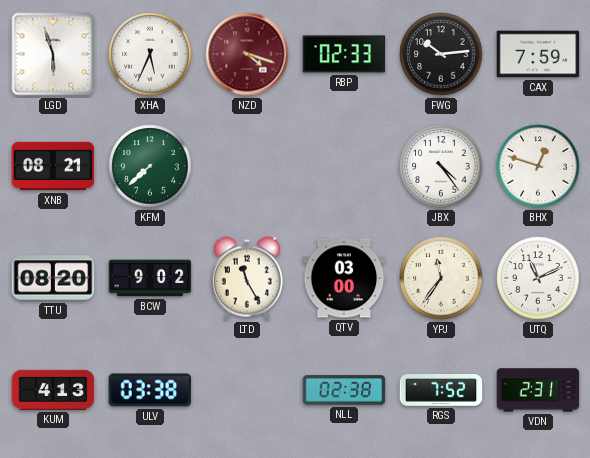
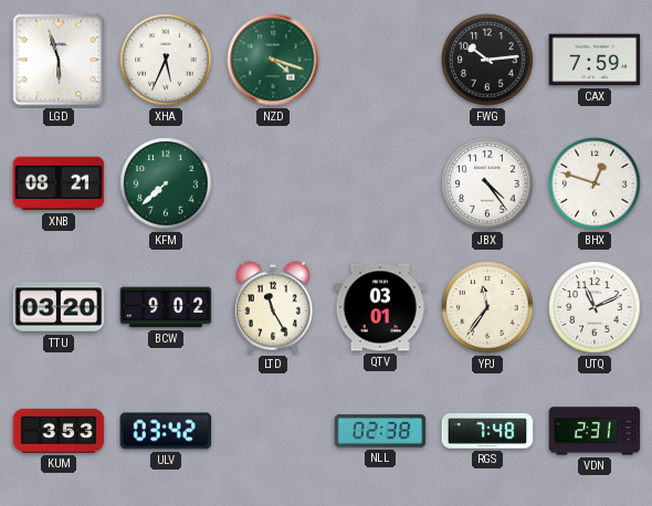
NZD dial: burgundy -> green
RBP: 02:33 -> none
TTU: 08:20 -> 03:20
QTV: 03:00 -> 03:01
KUM: 4:13 -> 3:53
ULV: 03:38 -> 03:42
RGS: 7:52 -> 7:48
